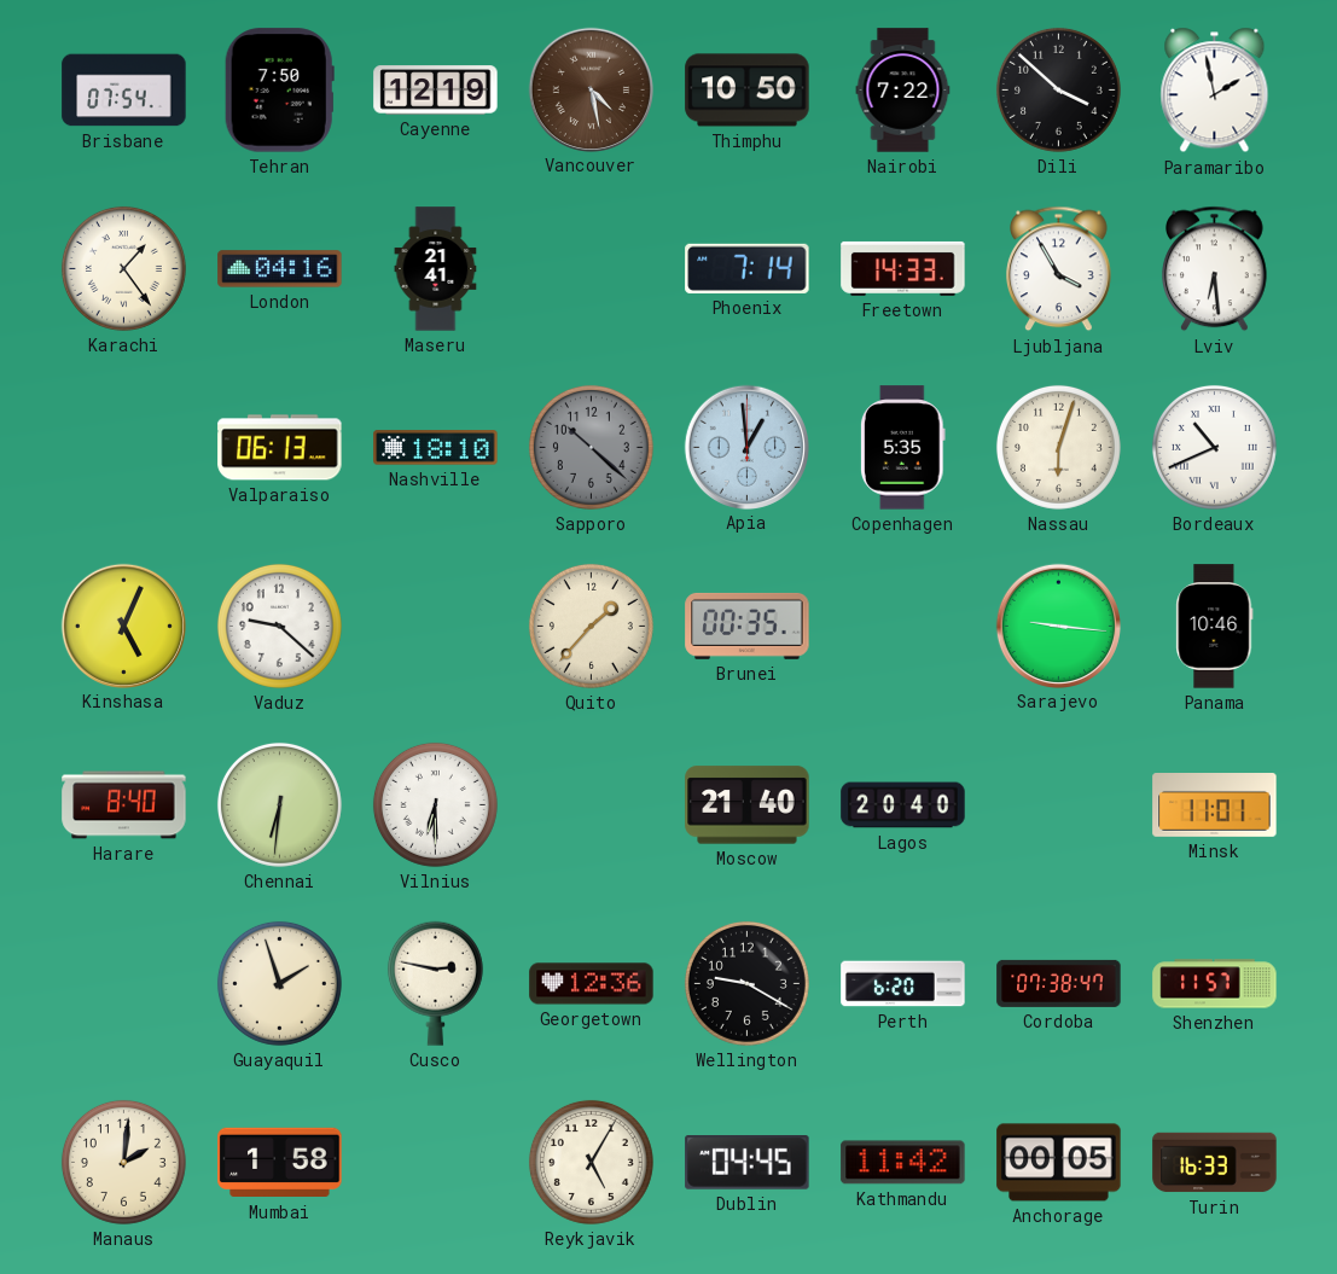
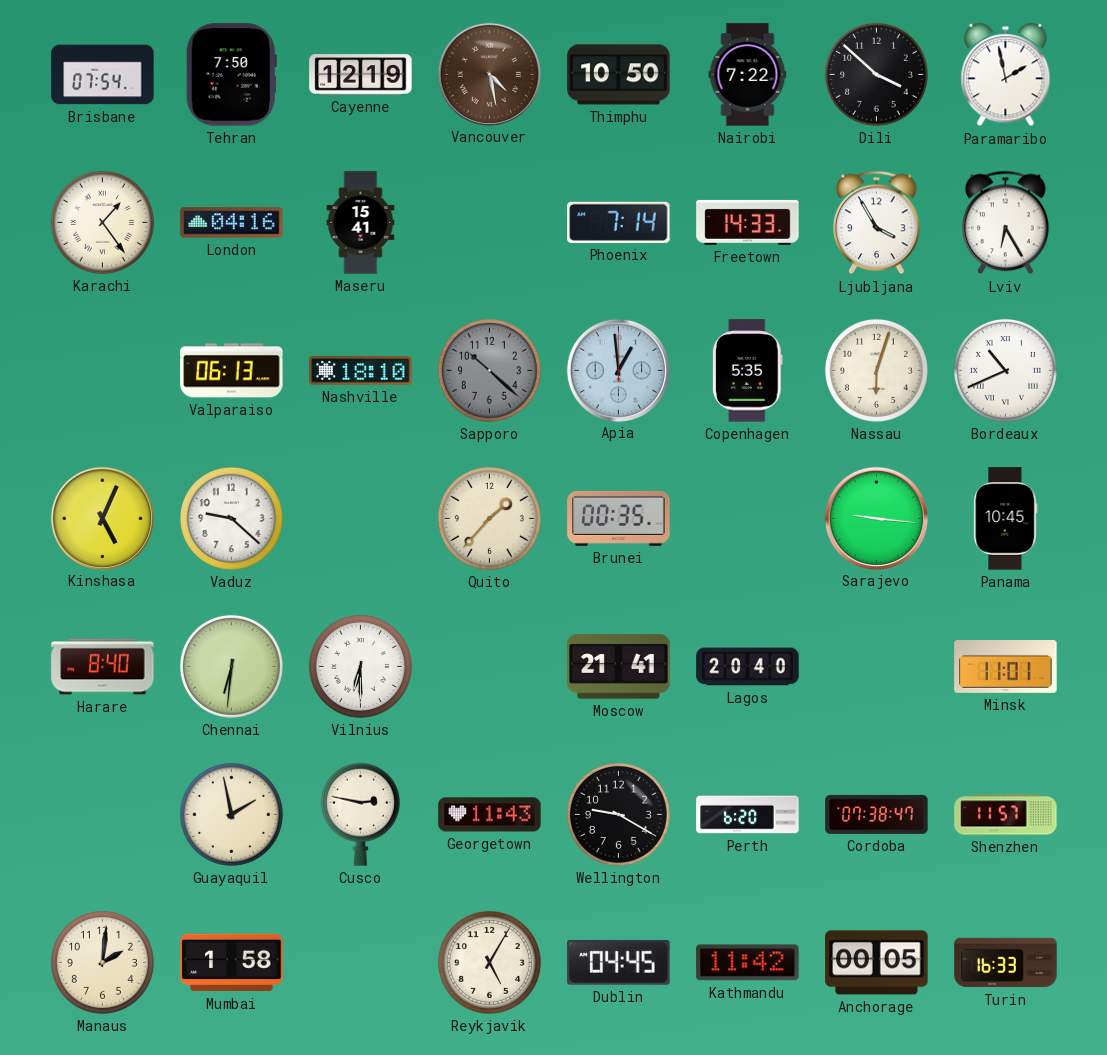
Maseru: 21:41 -> 15:41
Lviv: 6:29 -> 6:25
Panama: 10:46 -> 10:45
Moscow: 21:40 -> 21:41
Guayaquil: 1:57 -> 1:58
Georgetown: 12:36 -> 11:43
